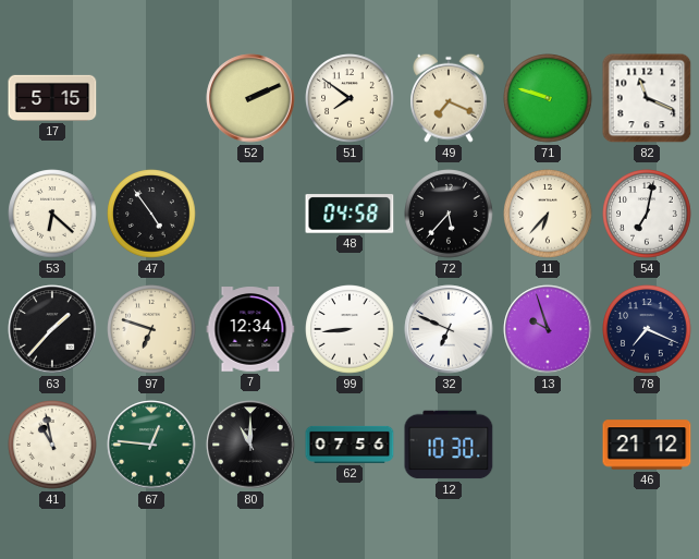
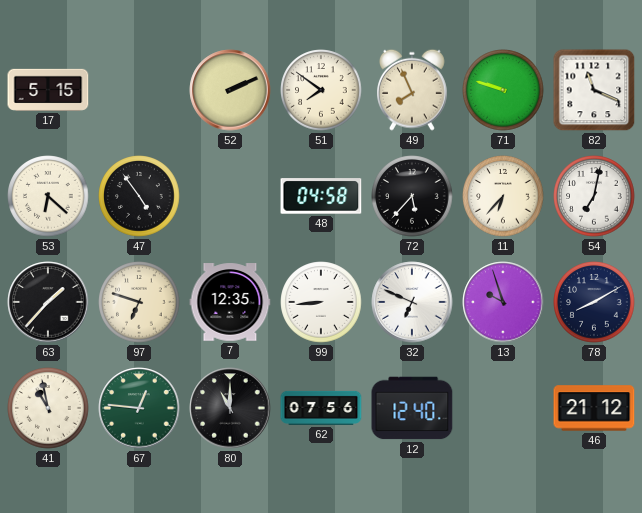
49: 7:19 -> 7:56
7: 12:34 -> 12:35
78: 7:19 -> 8:10
12: 10:30 -> 12:40
